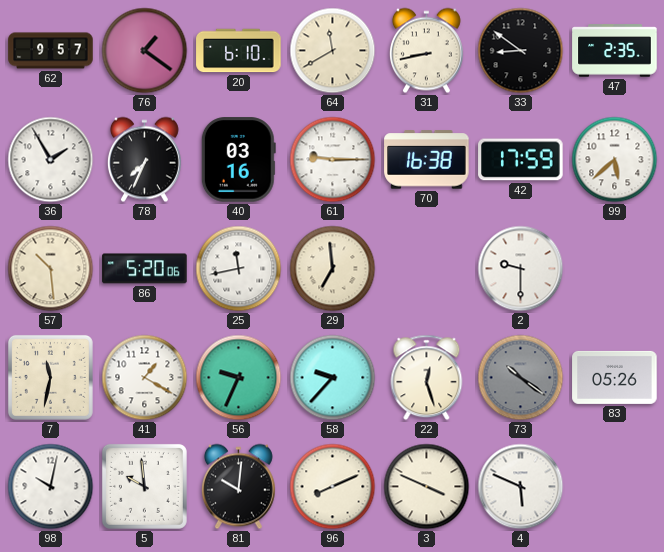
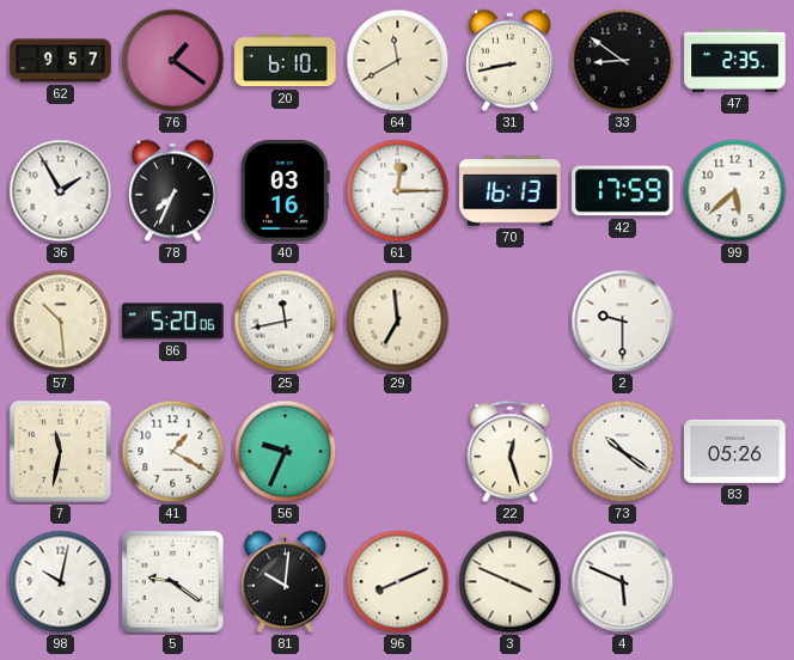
61: 9:15 -> 12:15
70: 16:38 -> 16:13
58: 9:37 -> none
73 dial: grey -> white
5: 9:59 -> 9:21
